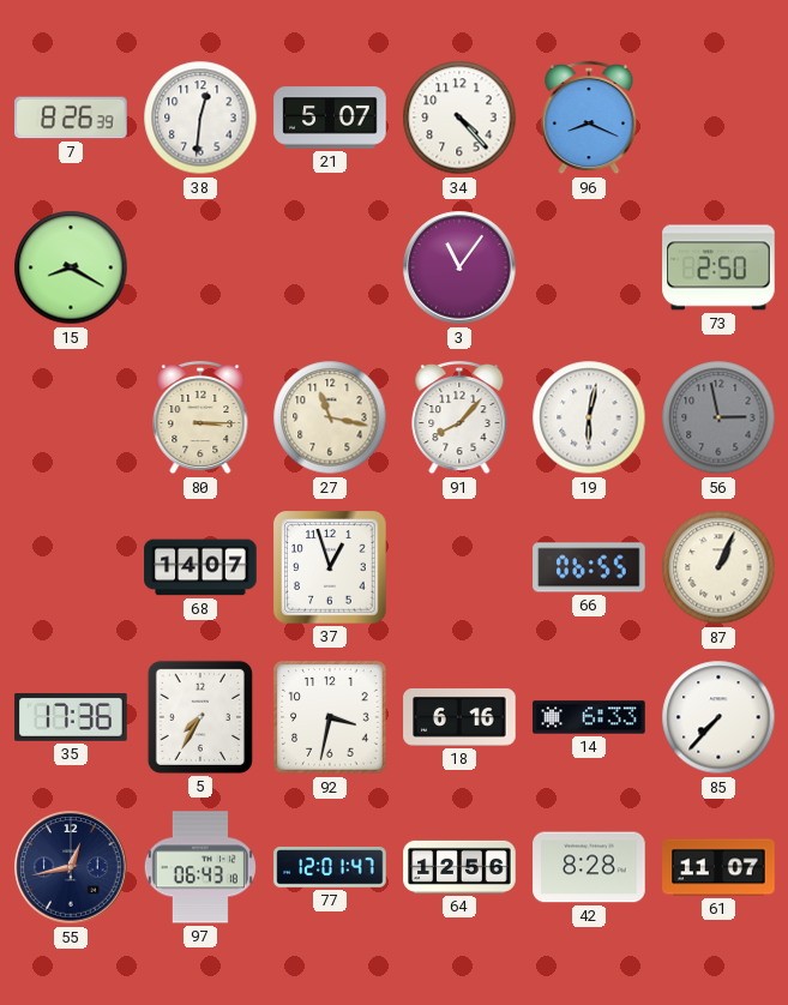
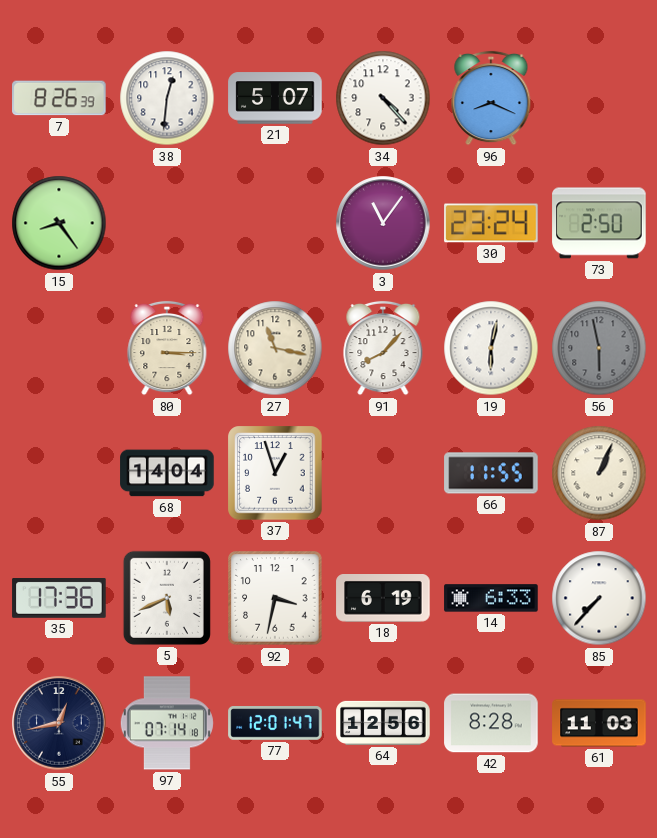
15: 8:20 -> 8:24
30: none -> 23:24
56: 2:58 -> 5:58
68: 14:07 -> 14:04
66: 06:55 -> 11:55
5: 7:35 -> 5:41
18: 6:16 -> 6:19
97: 06:43 -> 07:14
61: 11:07 -> 11:03
